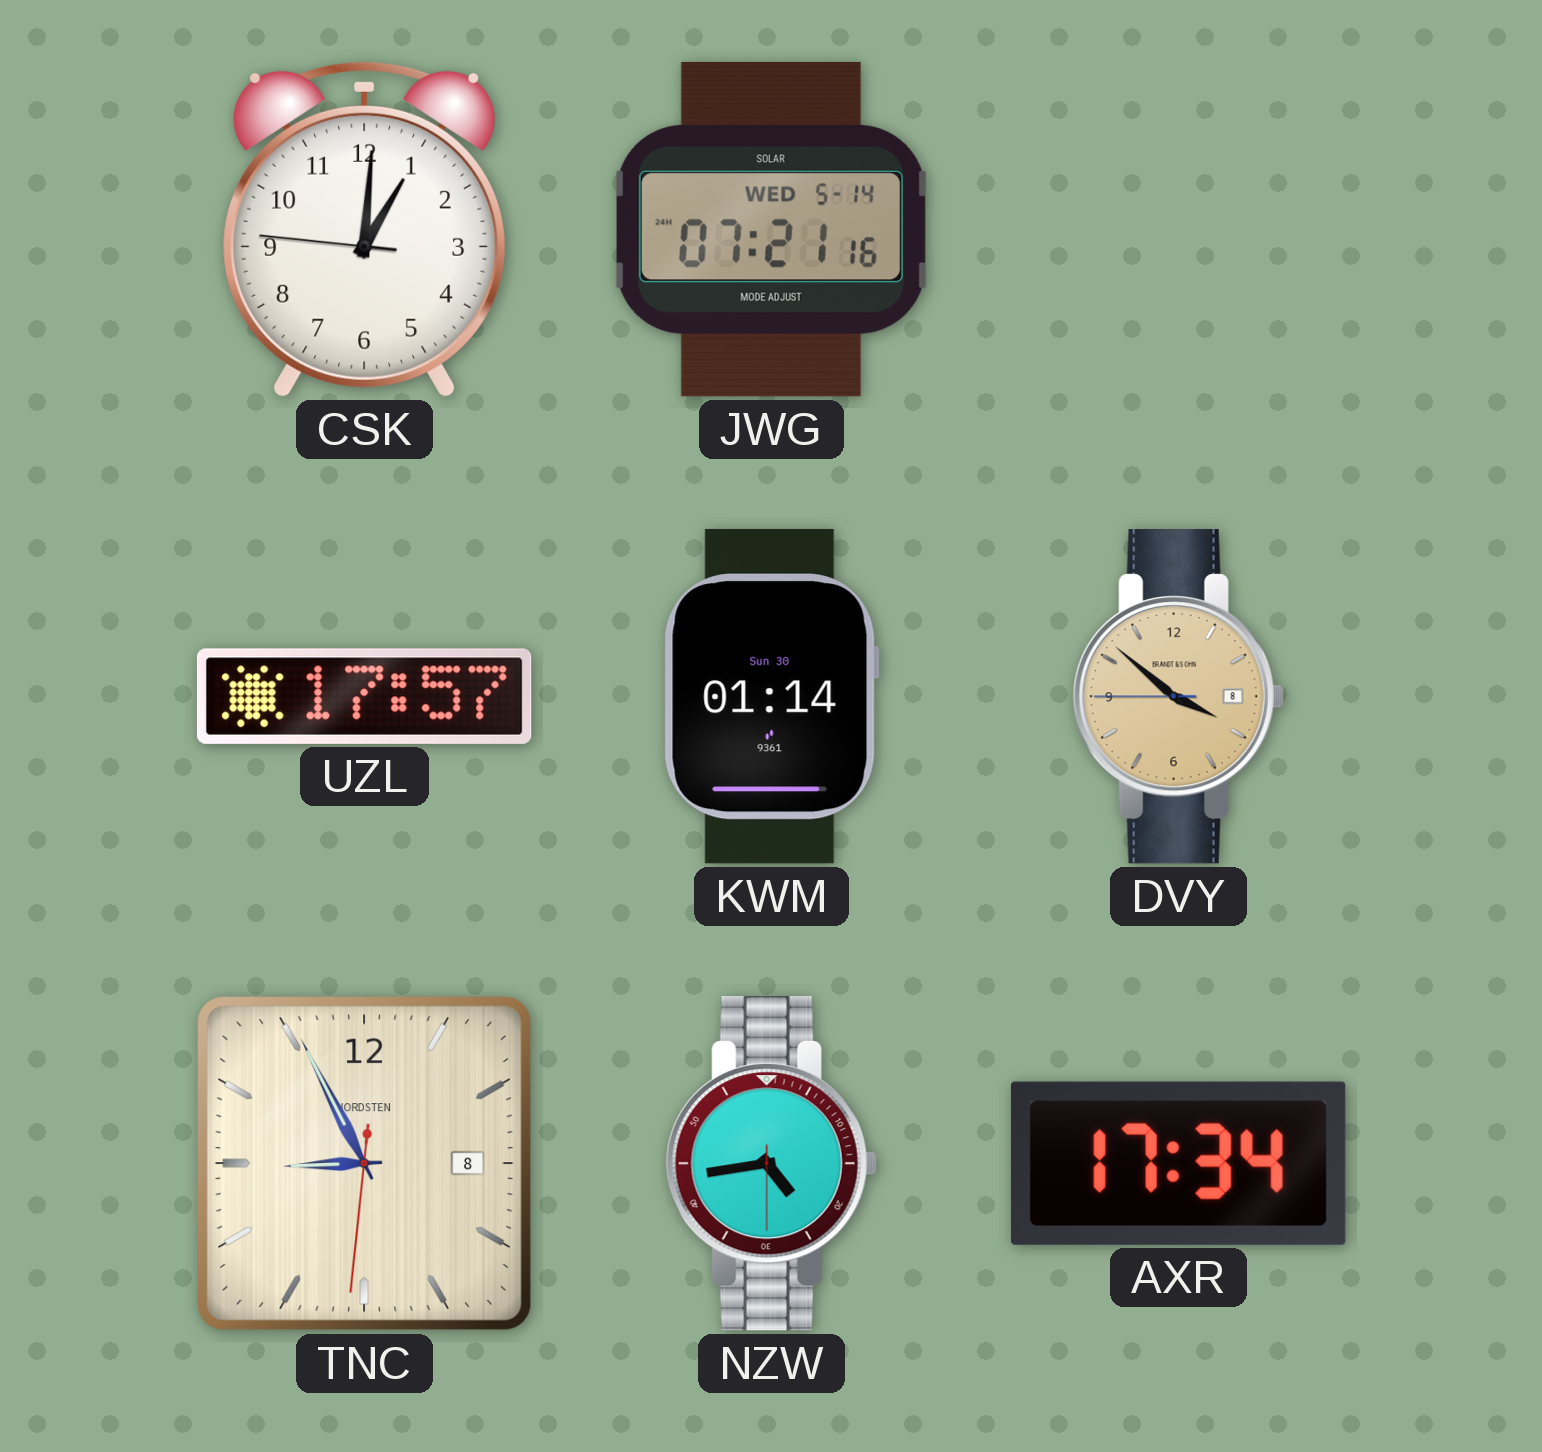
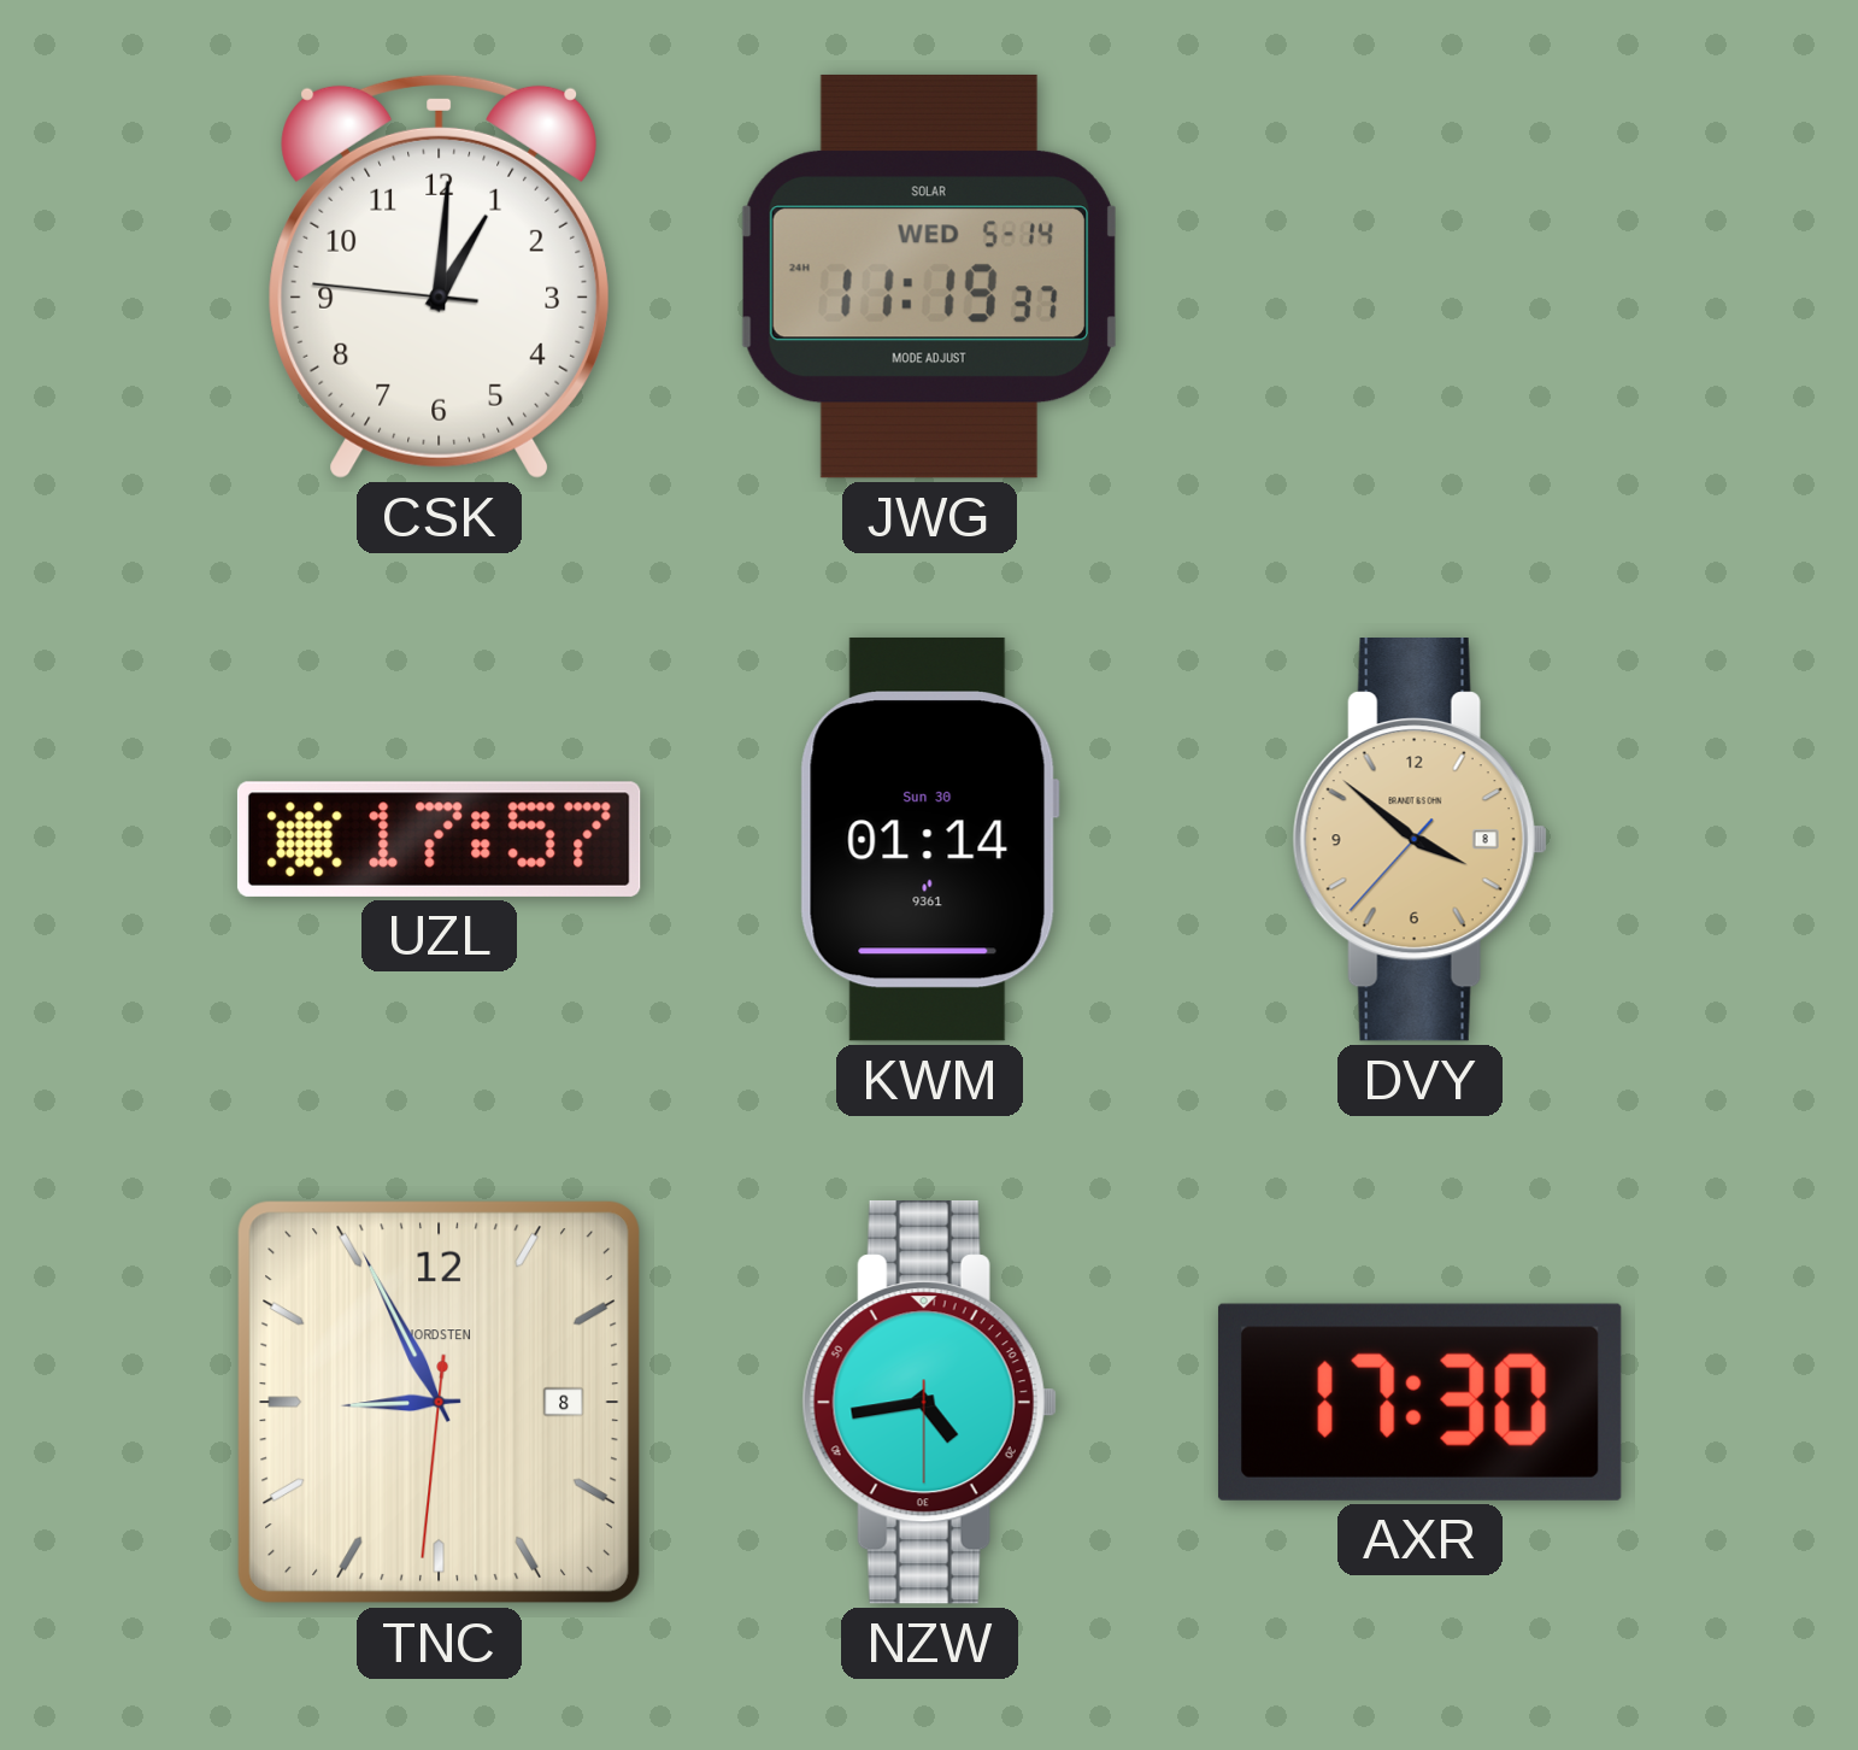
JWG: 07:21 -> 11:19
DVY: 3:51:45 -> 3:51:37
AXR: 17:34 -> 17:30
